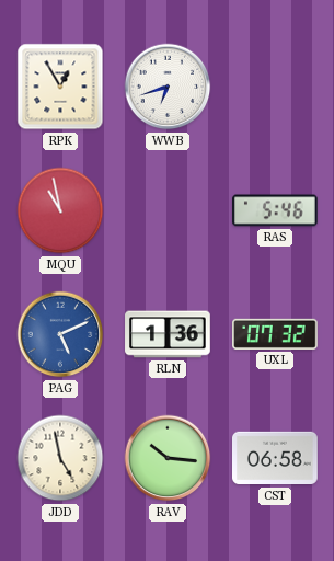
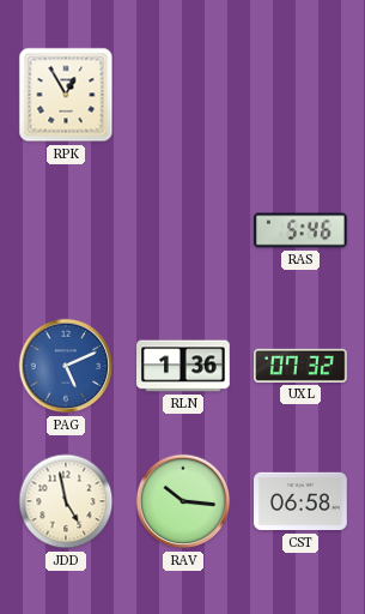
WWB: 6:42 -> none
MQU: 10:58 -> none
